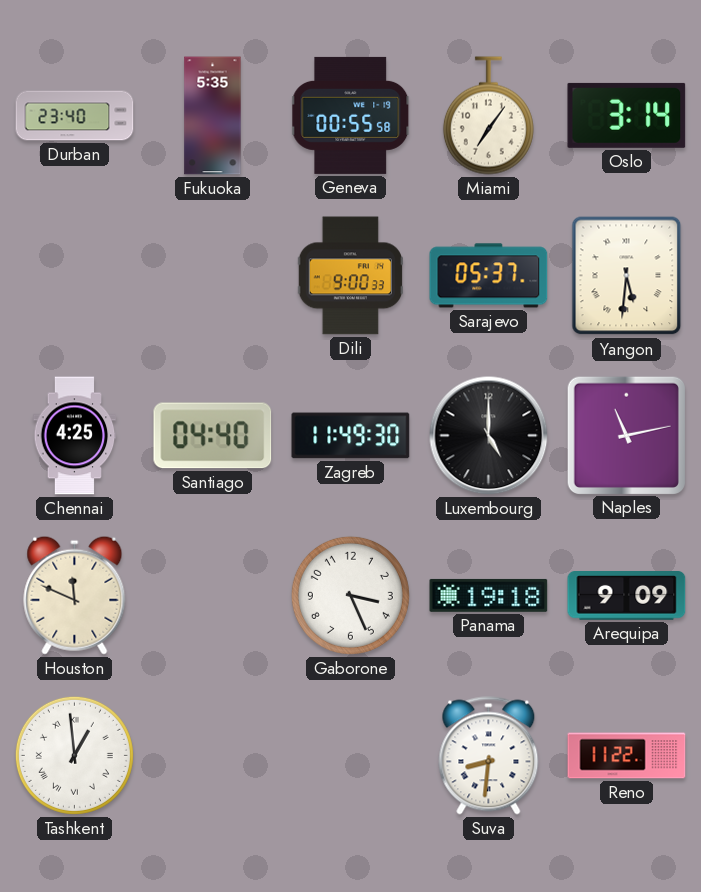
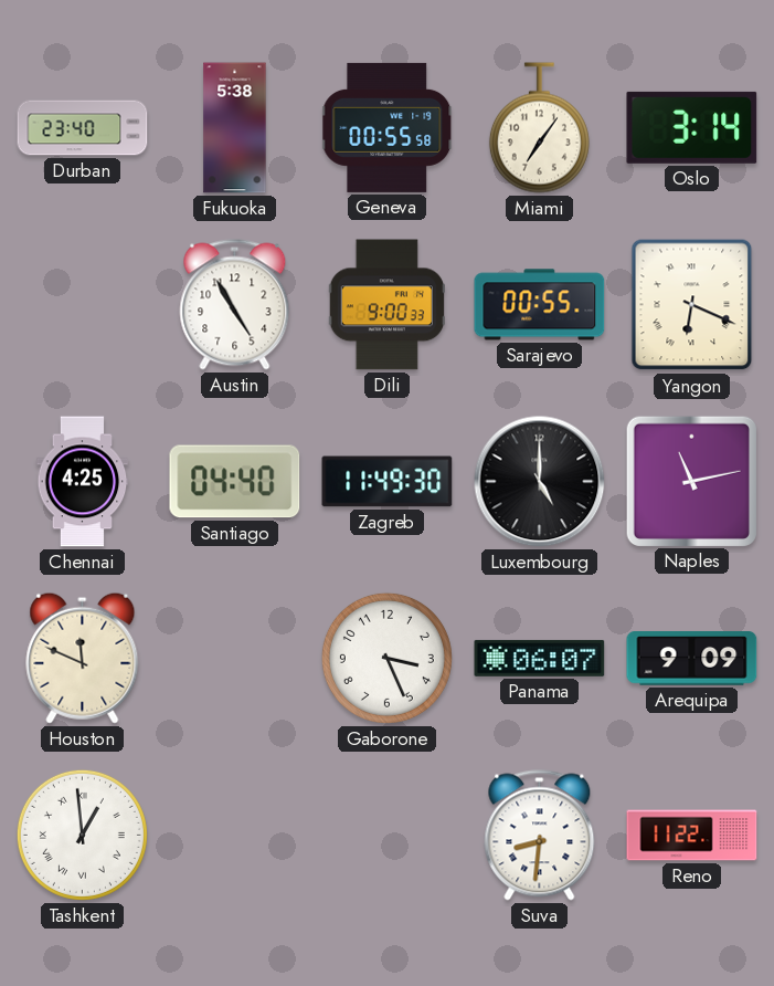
Fukuoka: 5:35 -> 5:38
Austin: none -> 4:55
Sarajevo: 05:37 -> 00:55
Yangon: 5:31 -> 6:19
Panama: 19:18 -> 06:07
